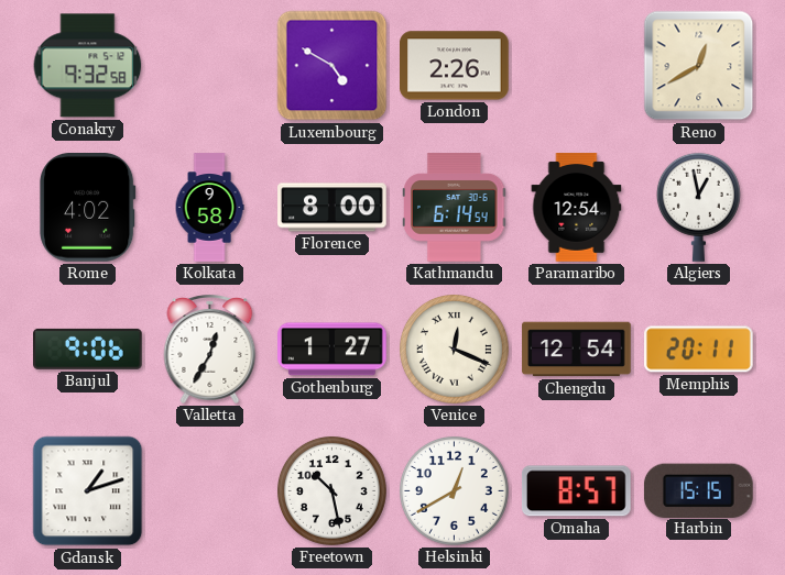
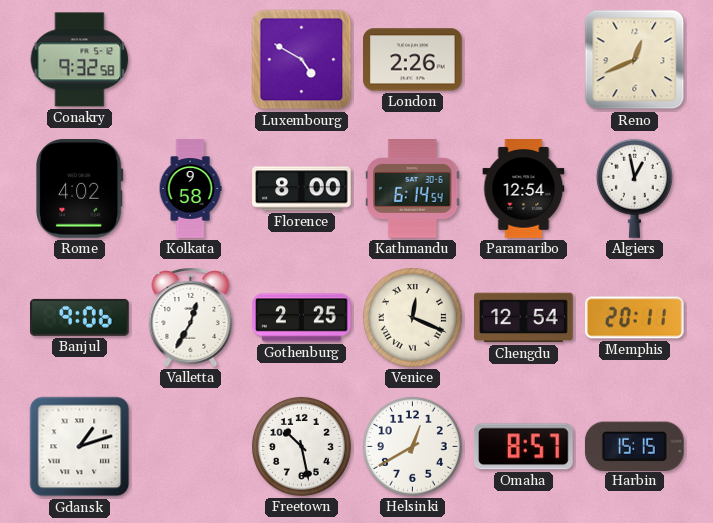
Reno: 12:40 -> 12:41
Gothenburg: 1:27 -> 2:25
